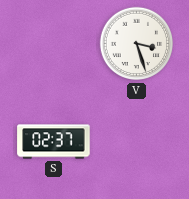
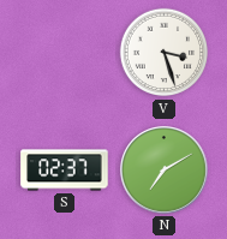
N: none -> 7:10
